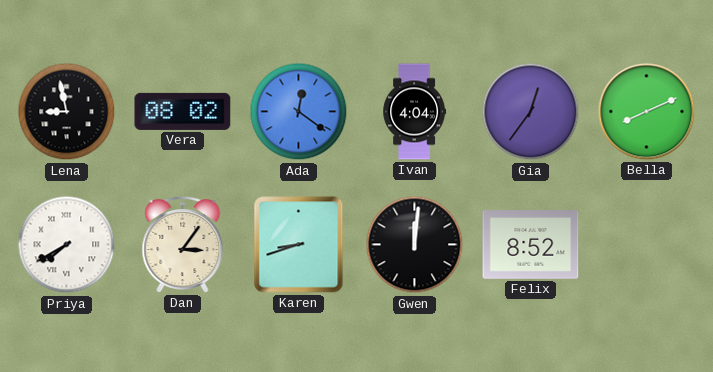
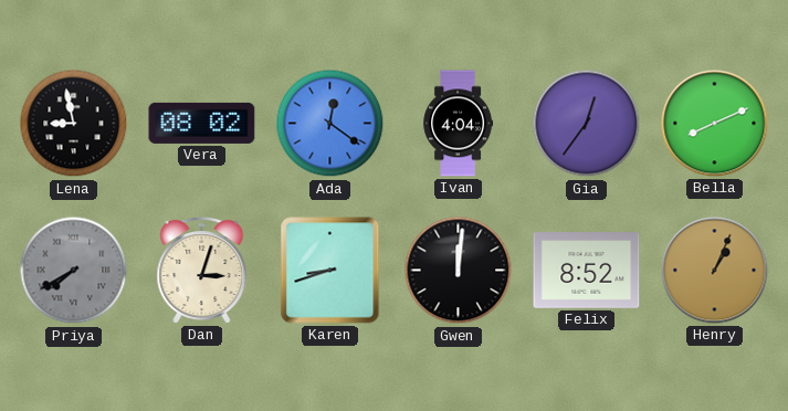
Priya dial: white -> grey
Dan: 3:06 -> 3:03
Henry: none -> 1:04
